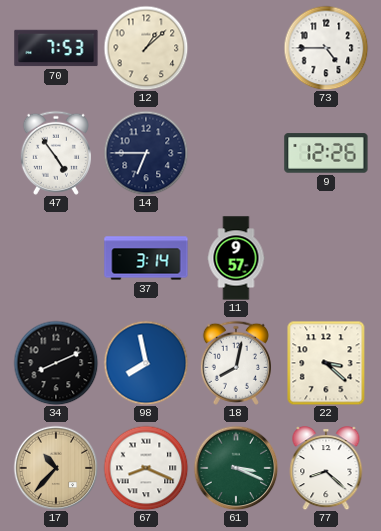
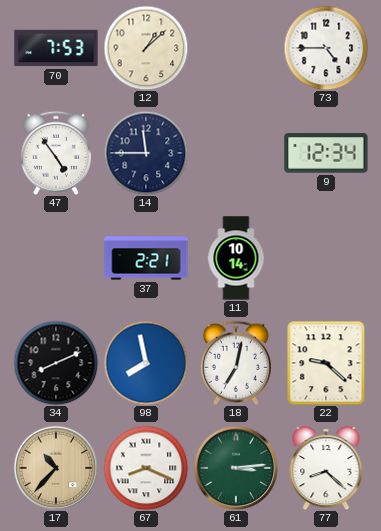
14: 6:45 -> 11:45
9: 12:26 -> 12:34
37: 3:14 -> 2:21
11: 9:57 -> 10:14
18: 8:02 -> 7:02
22: 3:22 -> 9:22
61: 3:19 -> 3:14
